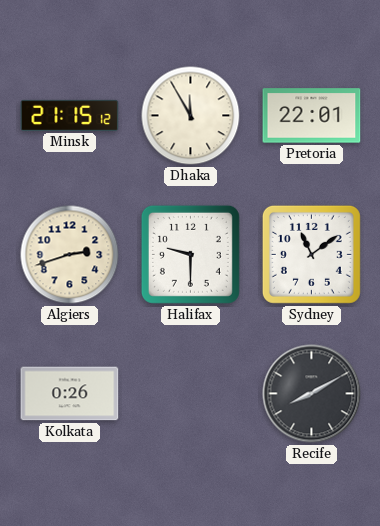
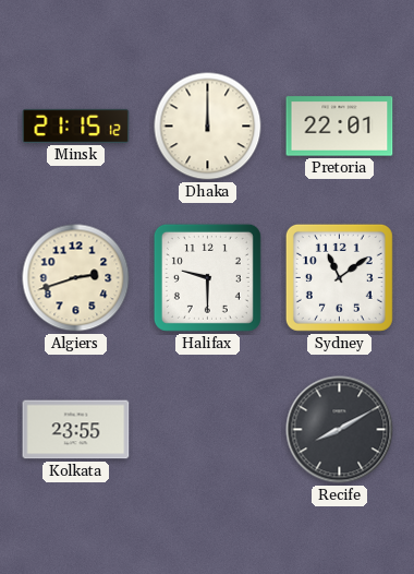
Dhaka: 11:55 -> 12:00
Kolkata: 0:26 -> 23:55
